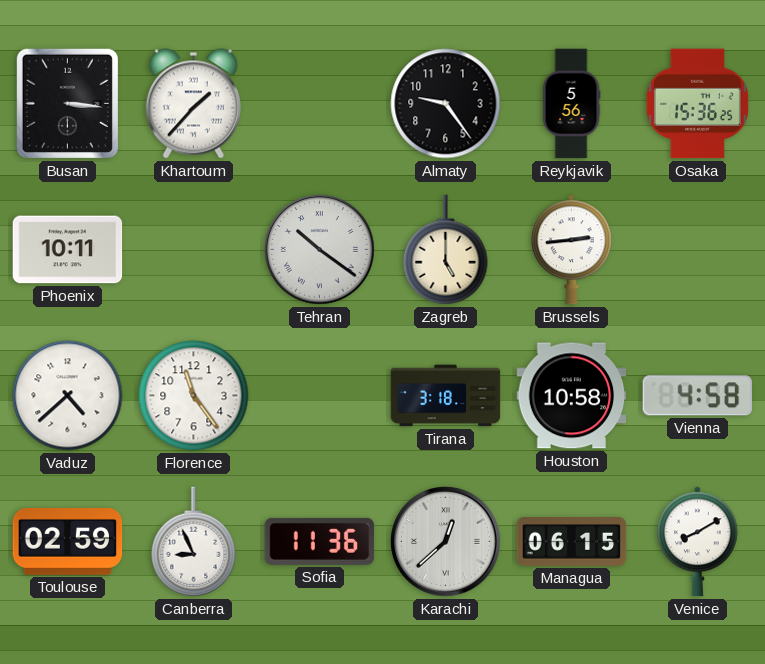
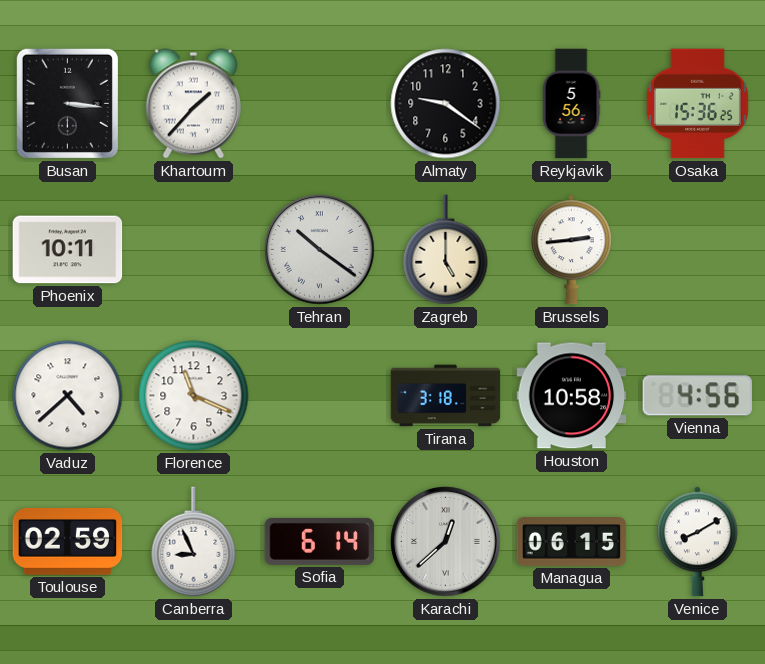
Almaty: 9:24 -> 9:21
Florence: 11:24 -> 11:19
Vienna: 4:58 -> 4:56
Sofia: 11:36 -> 6:14
